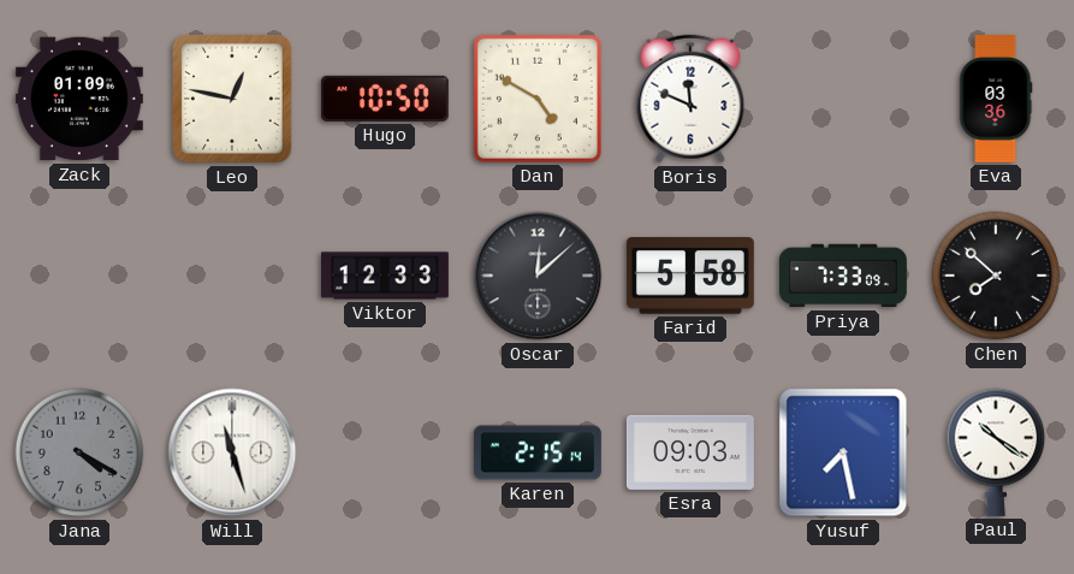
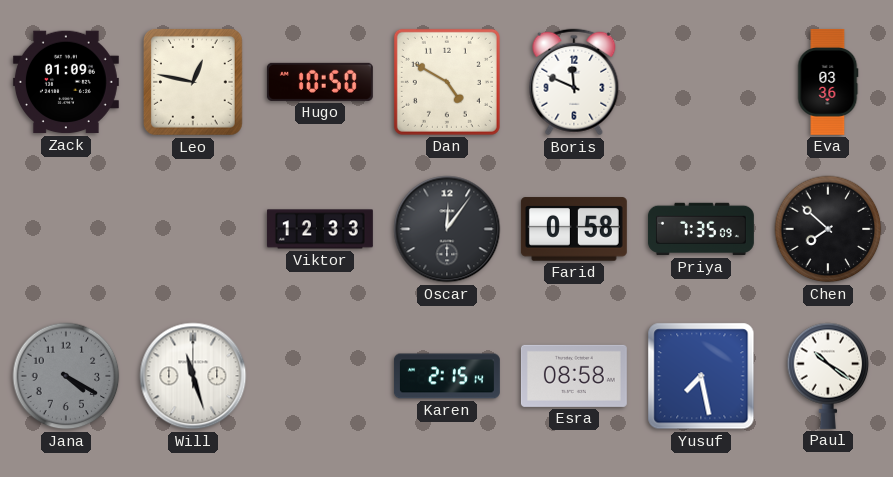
Oscar: 12:08 -> 12:06
Farid: 5:58 -> 0:58
Priya: 7:33 -> 7:35
Esra: 09:03 -> 08:58
